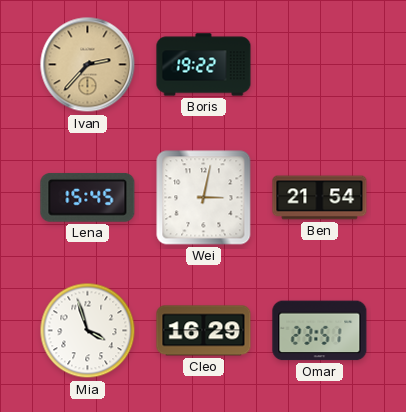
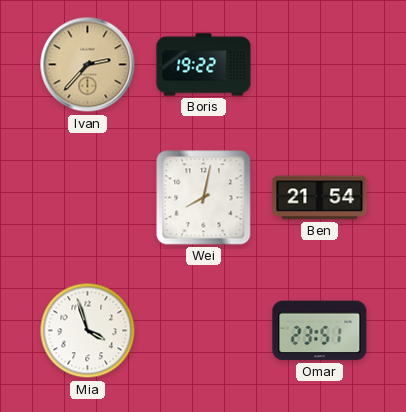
Lena: 15:45 -> none
Wei: 3:02 -> 8:02
Cleo: 16:29 -> none
